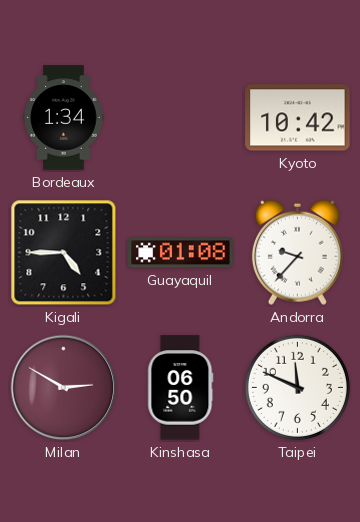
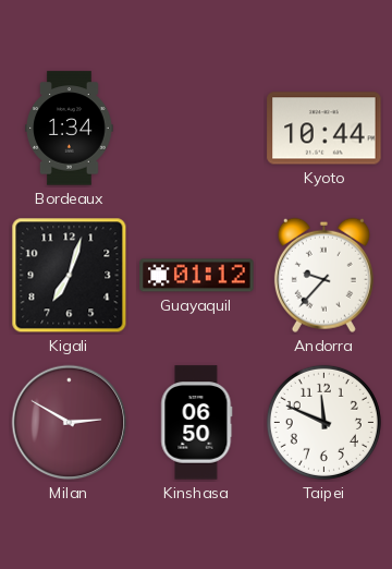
Kyoto: 10:42 -> 10:44
Kigali: 4:45 -> 7:03
Guayaquil: 01:08 -> 01:12
